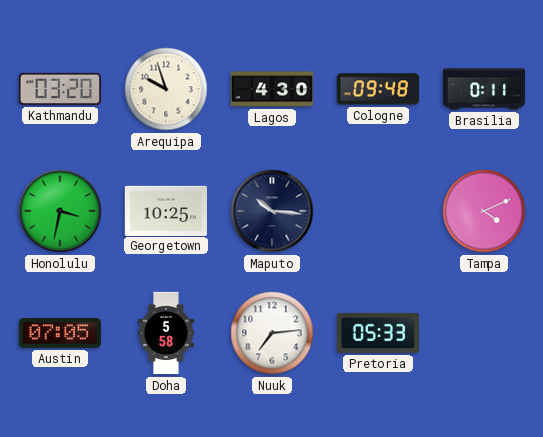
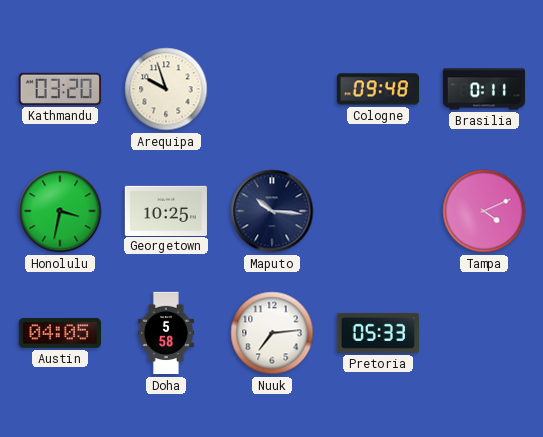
Lagos: 4:30 -> none
Austin: 07:05 -> 04:05
